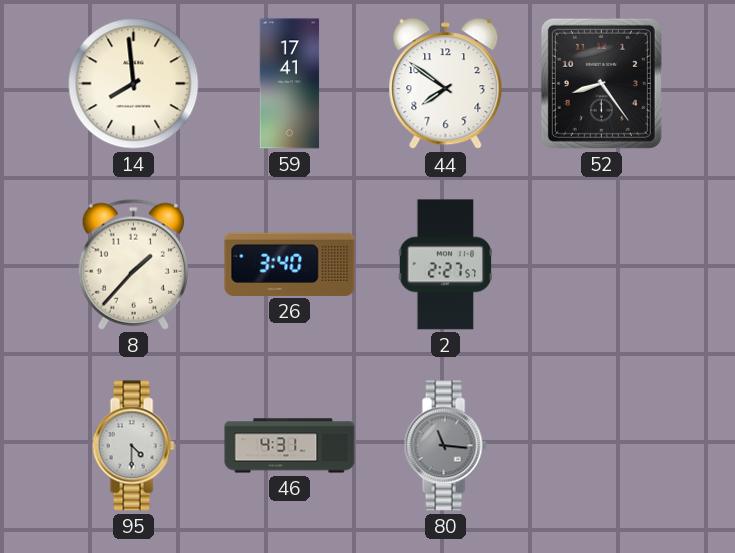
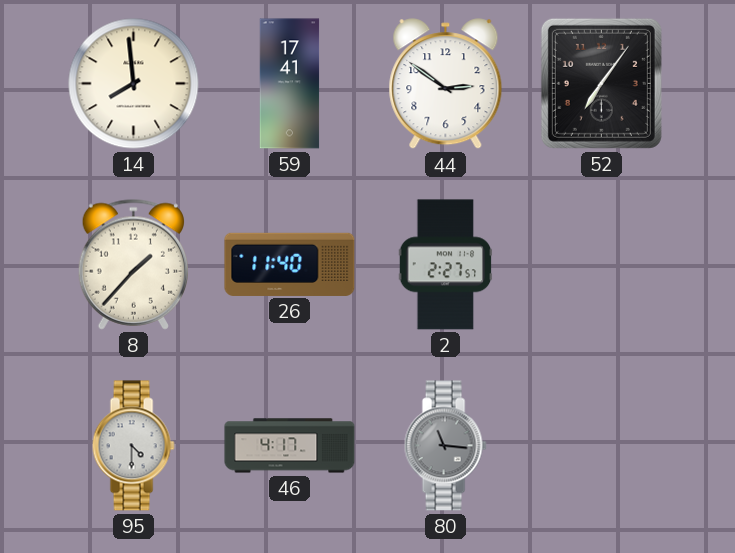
44: 7:51 -> 2:51
52: 8:24 -> 7:06
26: 3:40 -> 11:40
46: 4:31 -> 4:17
